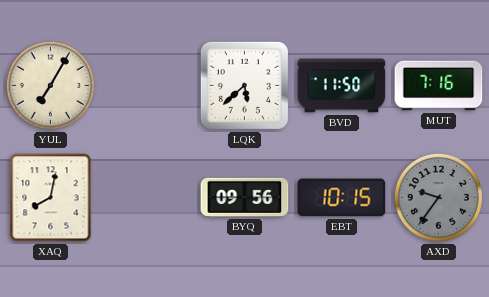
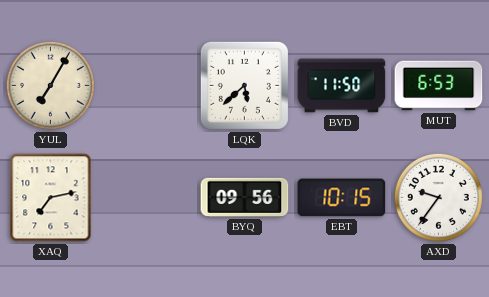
MUT: 7:16 -> 6:53
XAQ: 8:02 -> 7:13
AXD dial: grey -> white
